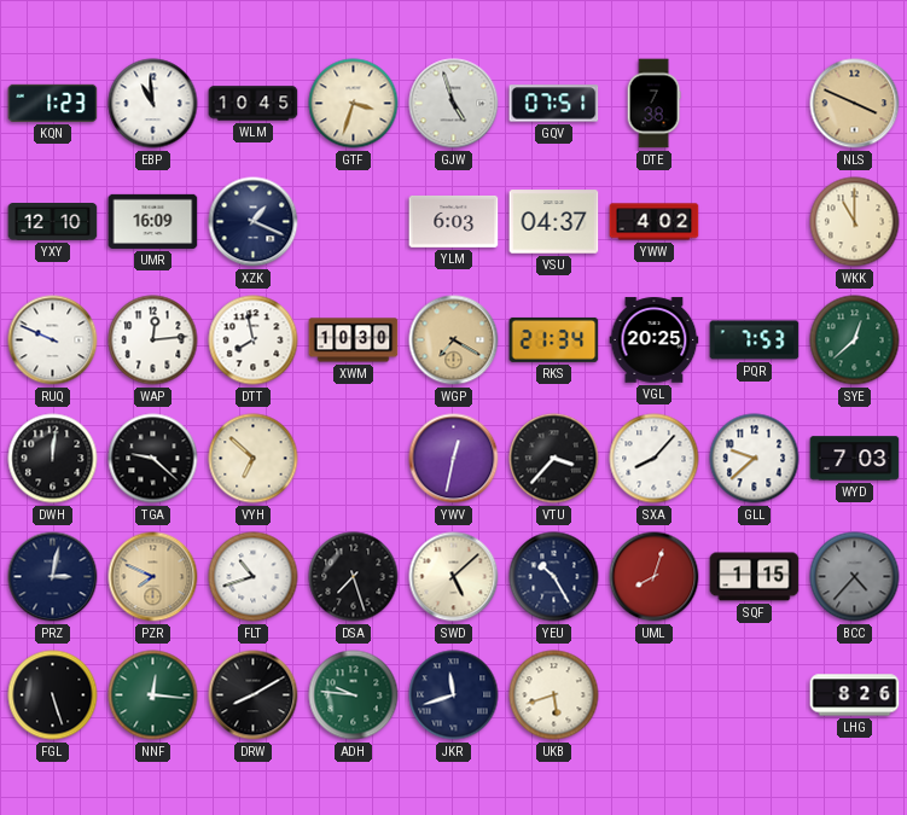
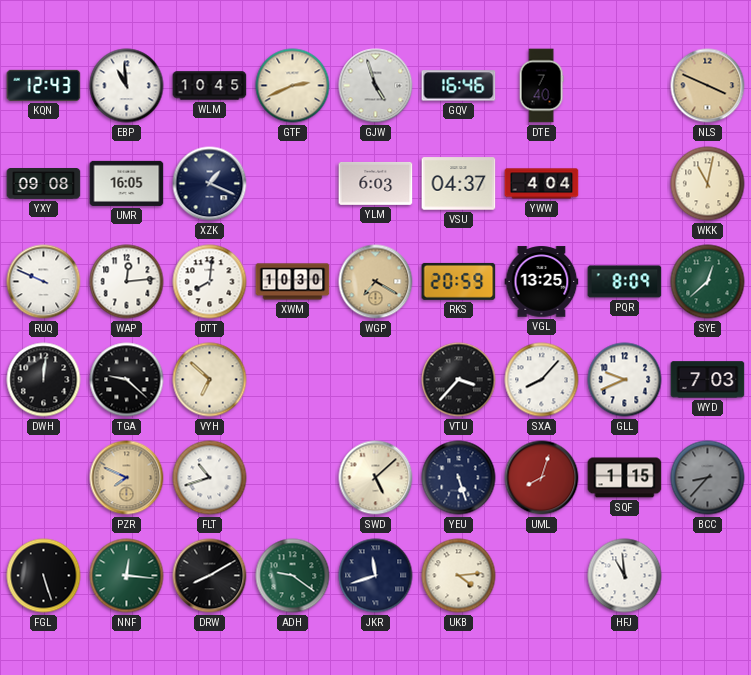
KQN: 1:23 -> 12:43
GTF: 3:33 -> 2:41
GQV: 07:51 -> 16:46
DTE: 7:38 -> 7:40
YXY: 12:10 -> 09:08
UMR: 16:09 -> 16:05
YWW: 4:02 -> 4:04
WKK: 11:00 -> 11:02
DTT: 7:58 -> 8:01
RKS: 21:34 -> 20:59
VGL: 20:25 -> 13:25
PQR: 7:53 -> 8:09
YWV: 12:32 -> none
GLL: 9:38 -> 9:41
PRZ: 3:02 -> none
DSA: 7:27 -> none
YEU: 10:25 -> 5:27
BCC: 4:37 -> 8:37
ADH: 9:46 -> 9:21
UKB: 5:42 -> 4:14
HFJ: none -> 10:59
LHG: 8:26 -> none
